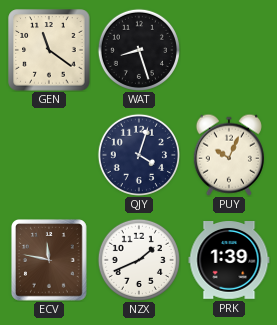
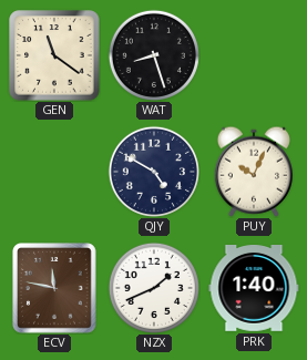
QJY: 4:03 -> 4:50
PRK: 1:39 -> 1:40
